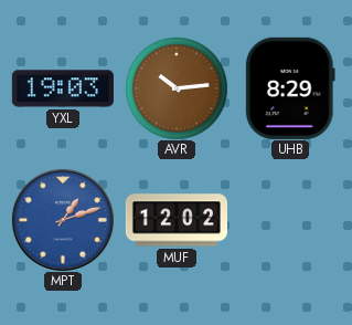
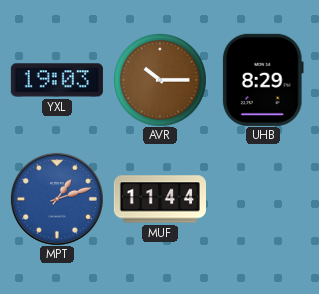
AVR: 10:14 -> 10:15
MUF: 12:02 -> 11:44
